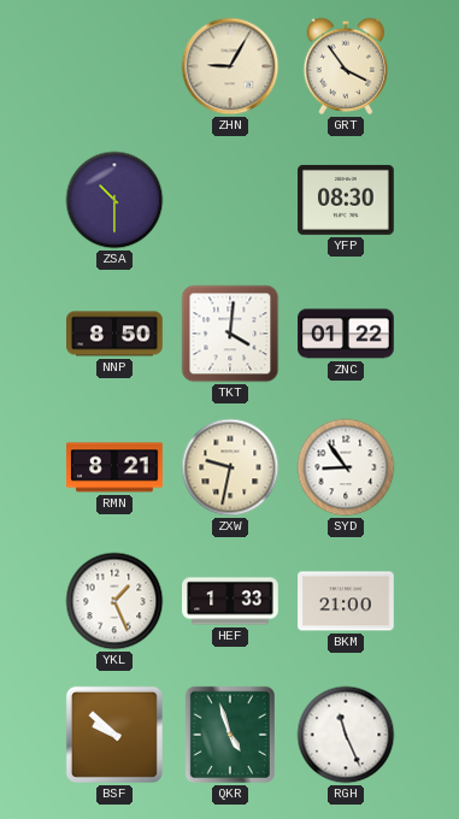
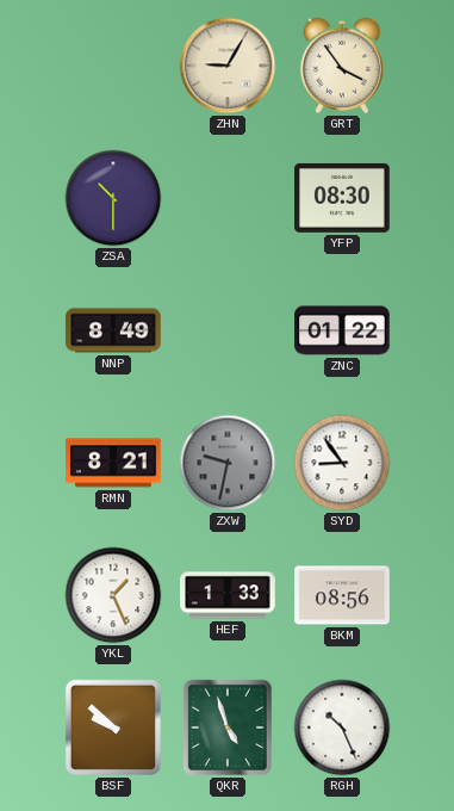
NNP: 8:50 -> 8:49
TKT: 4:01 -> none
ZXW dial: cream -> grey
BKM: 21:00 -> 08:56
RGH: 11:26 -> 10:26
